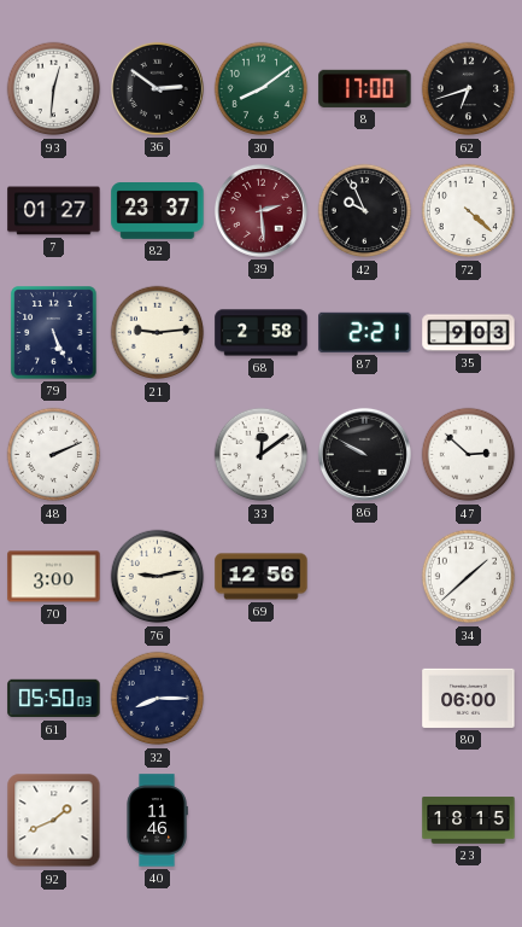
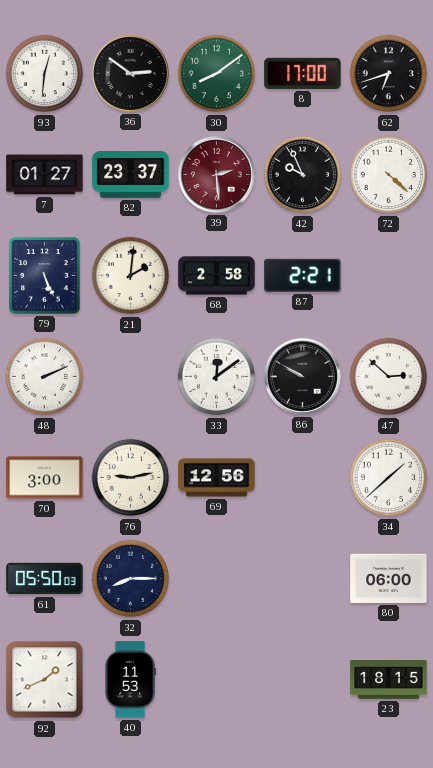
21: 9:14 -> 2:01
35: 9:03 -> none
40: 11:46 -> 11:53
